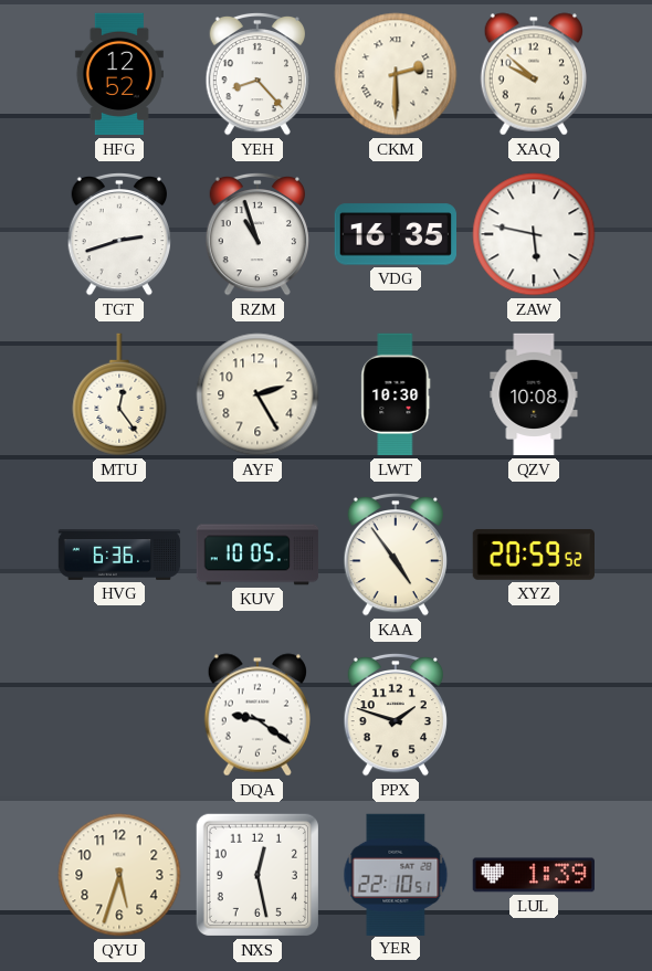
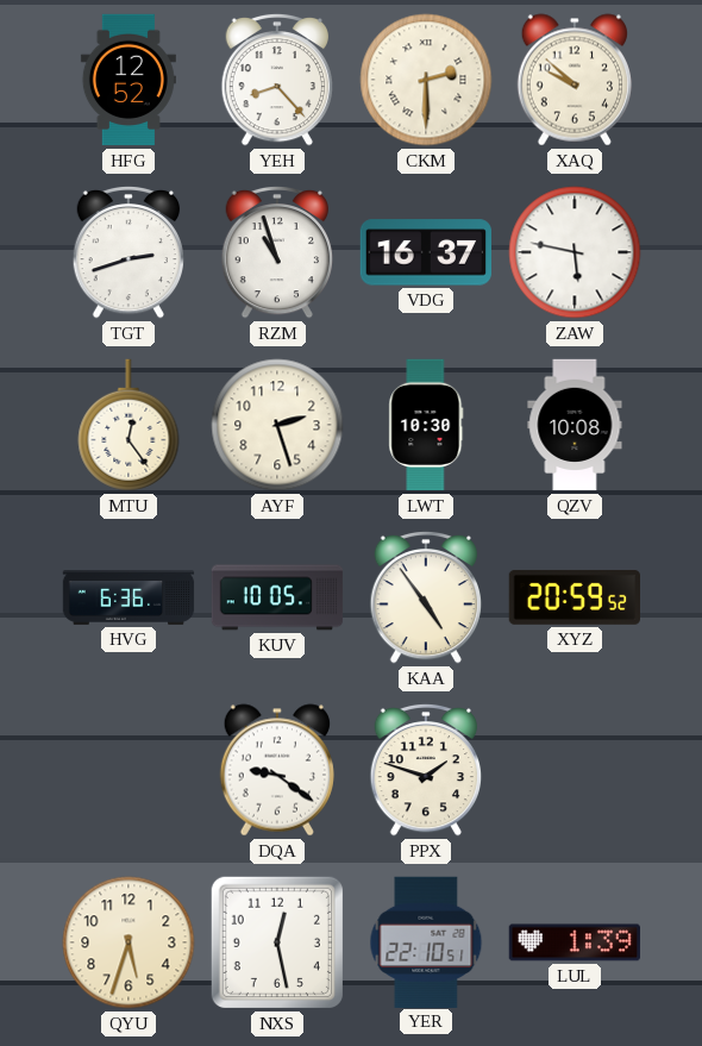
VDG: 16:35 -> 16:37
AYF: 2:25 -> 2:27
